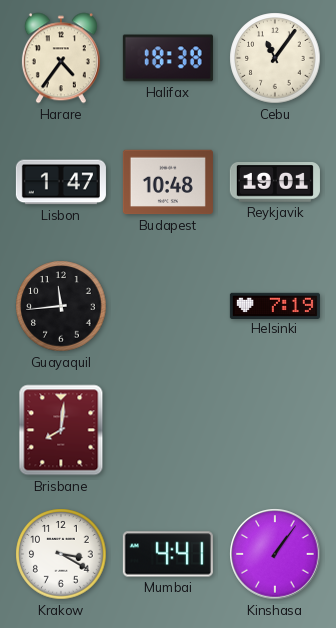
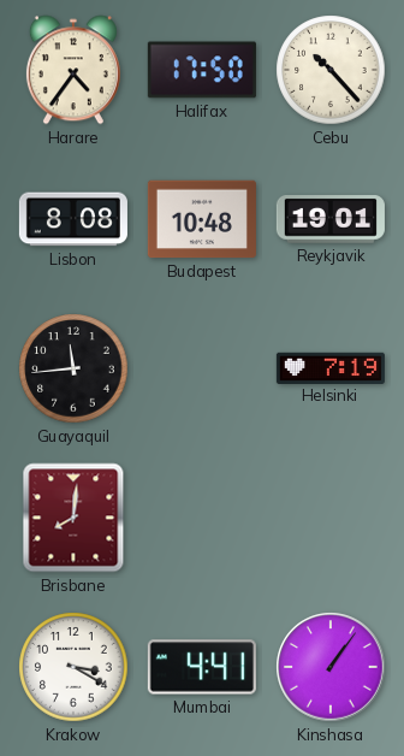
Halifax: 18:38 -> 17:50
Cebu: 11:06 -> 10:23
Lisbon: 1:47 -> 8:08
